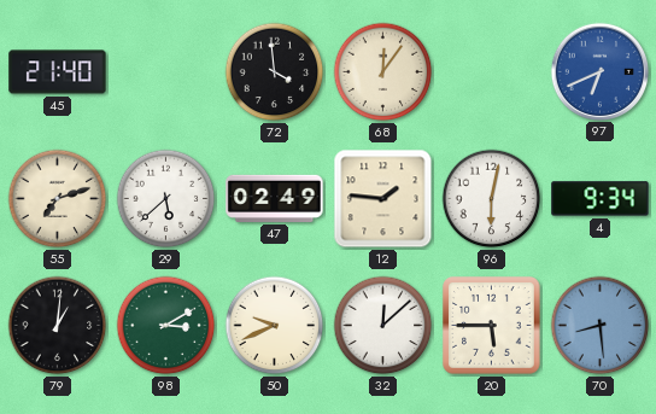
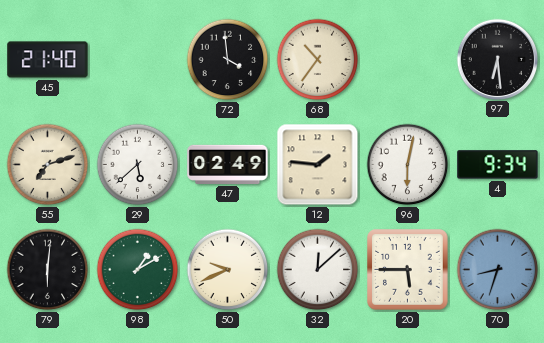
68: 12:06 -> 10:36
97: 6:41 -> 6:29
97 dial: blue -> black
79: 1:01 -> 6:01
98: 3:10 -> 1:10
70: 8:29 -> 8:33
